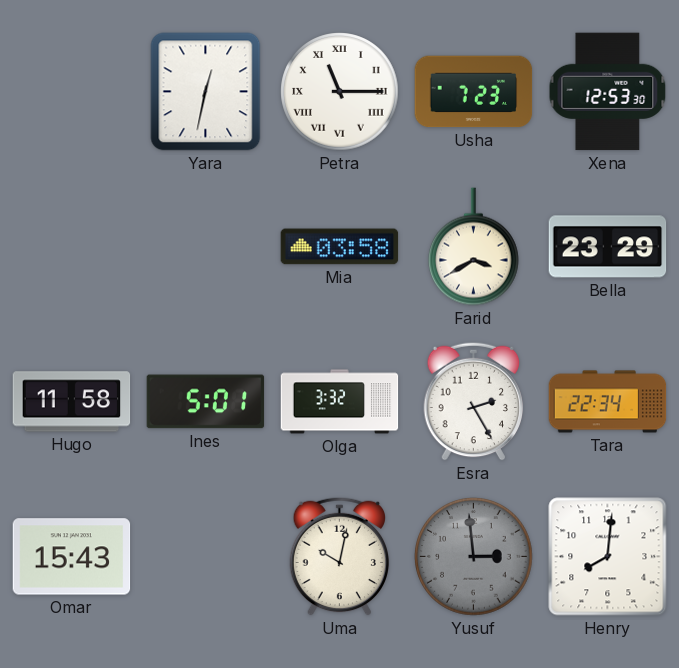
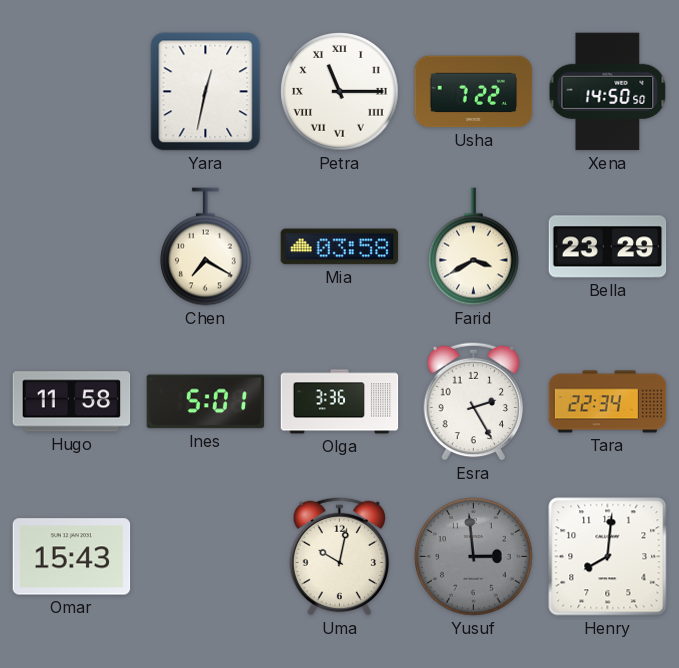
Usha: 7:23 -> 7:22
Xena: 12:53 -> 14:50
Chen: none -> 7:20
Olga: 3:32 -> 3:36
